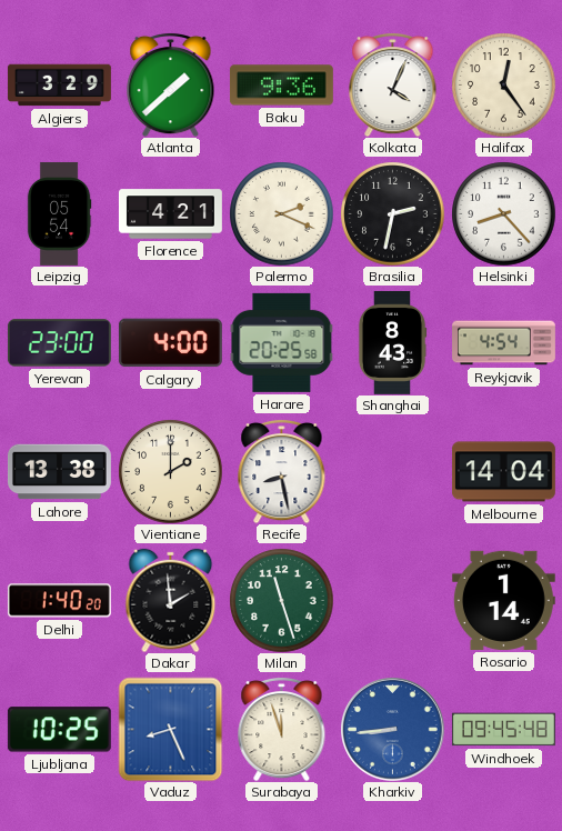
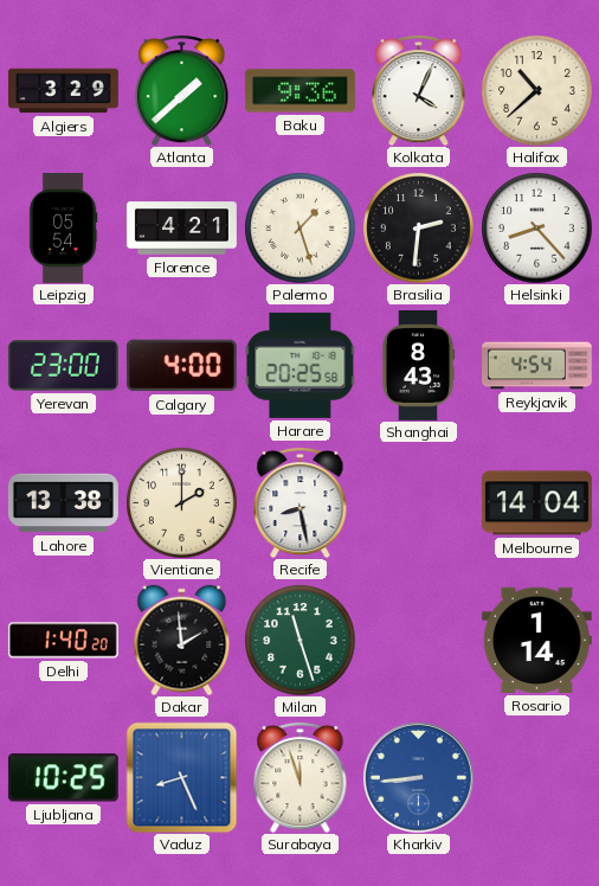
Halifax: 12:24 -> 10:38
Palermo: 2:19 -> 1:27
Brasilia: 2:32 -> 2:31
Windhoek: 09:45 -> none
